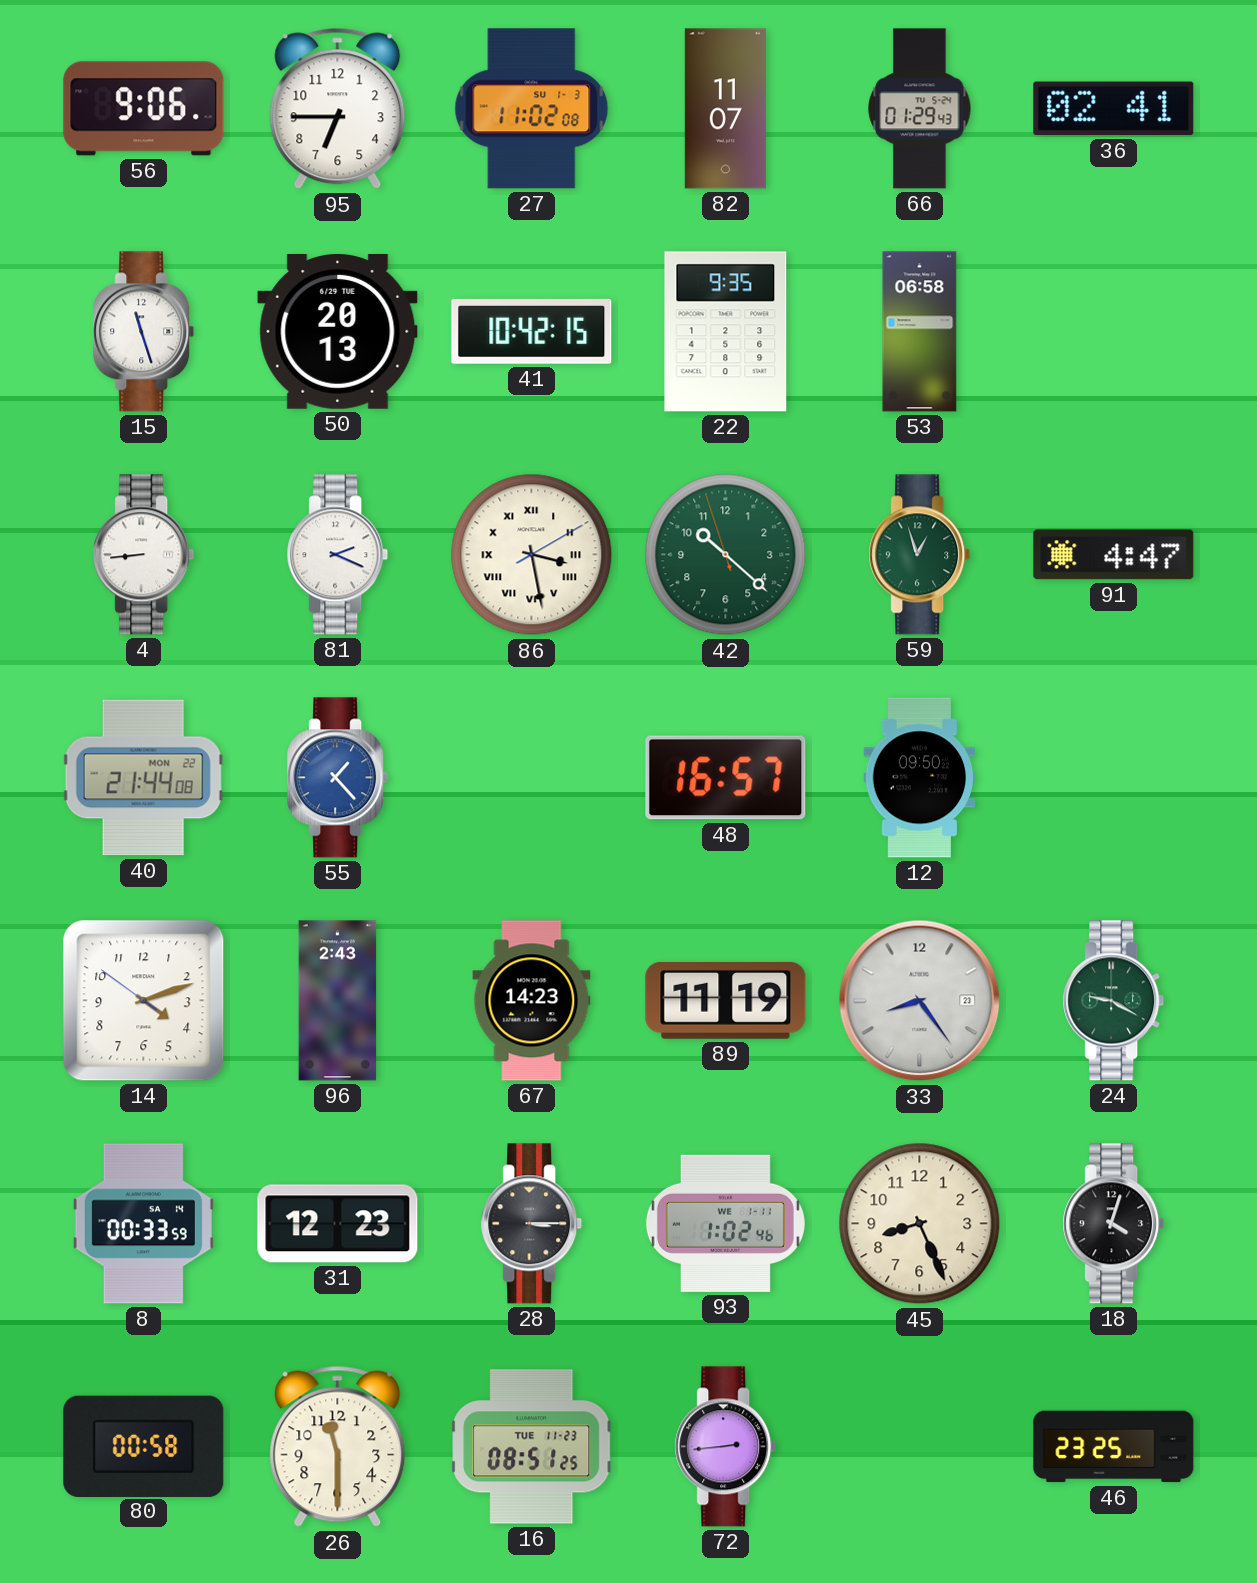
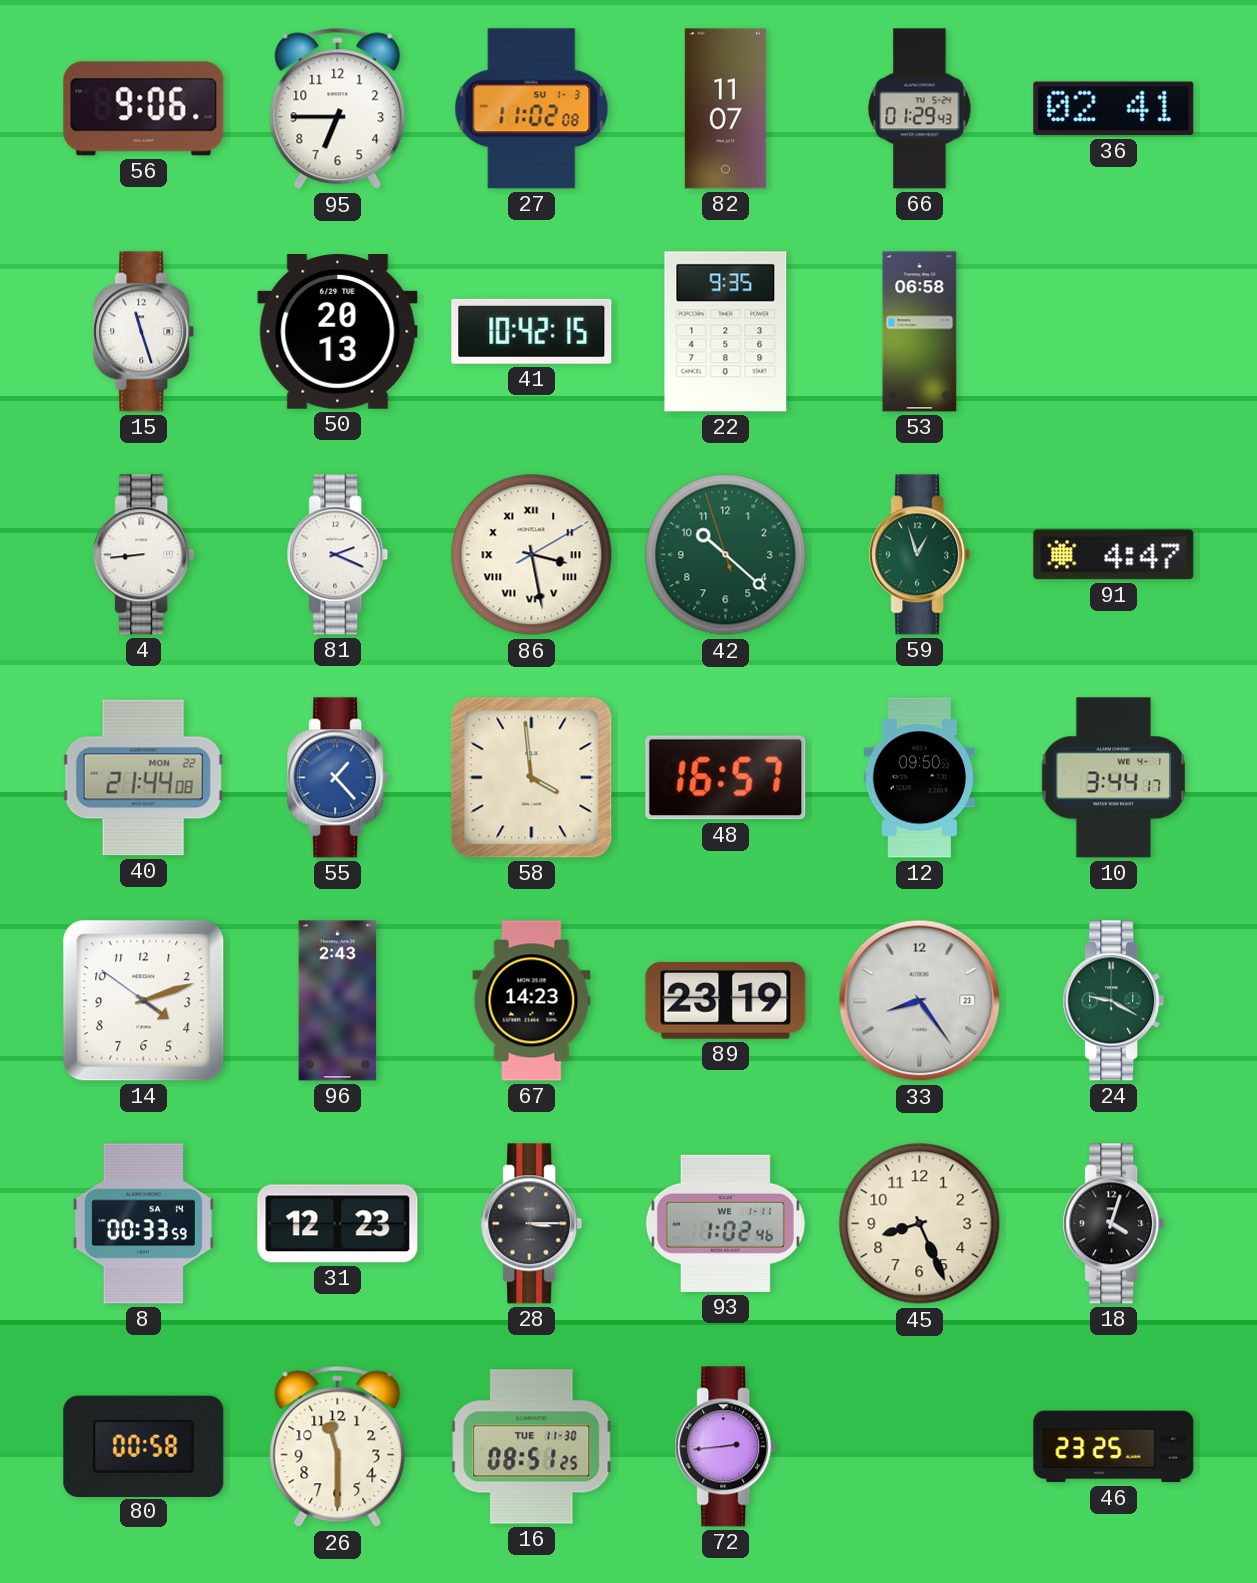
58: none -> 3:59
10: none -> 3:44
89: 11:19 -> 23:19
16 date: TUE 11-23 -> TUE 11-30
